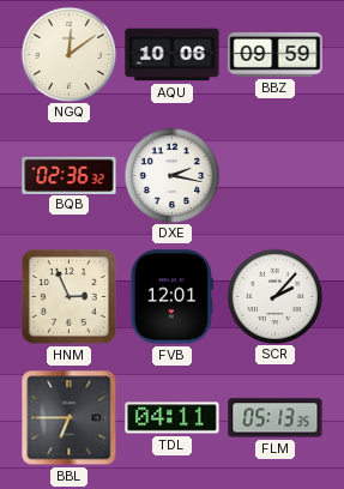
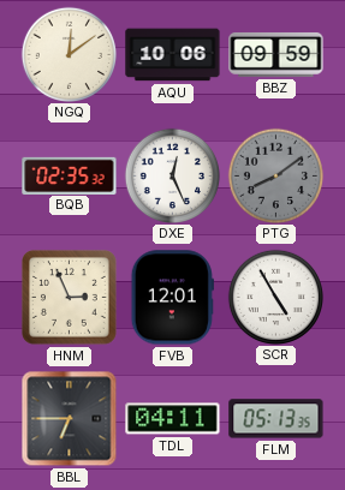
BQB: 02:36 -> 02:35
DXE: 2:17 -> 12:26
PTG: none -> 8:09
SCR: 2:07 -> 4:55
